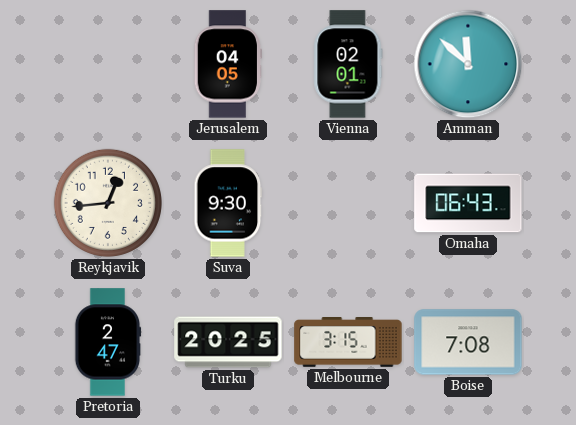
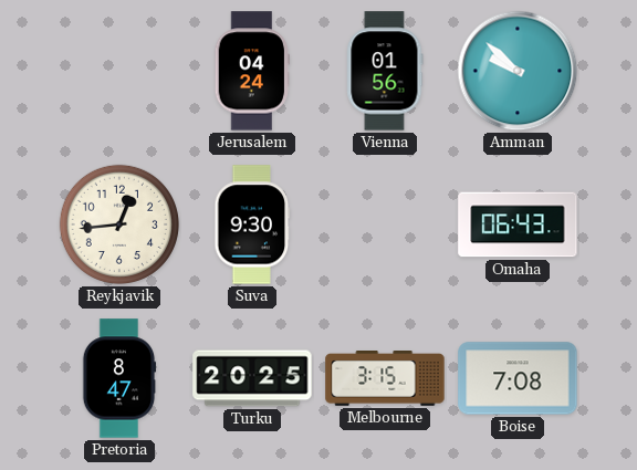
Jerusalem: 04:05 -> 04:24
Vienna: 02:01 -> 01:56
Amman: 11:52 -> 9:52
Pretoria: 2:47 -> 8:47
